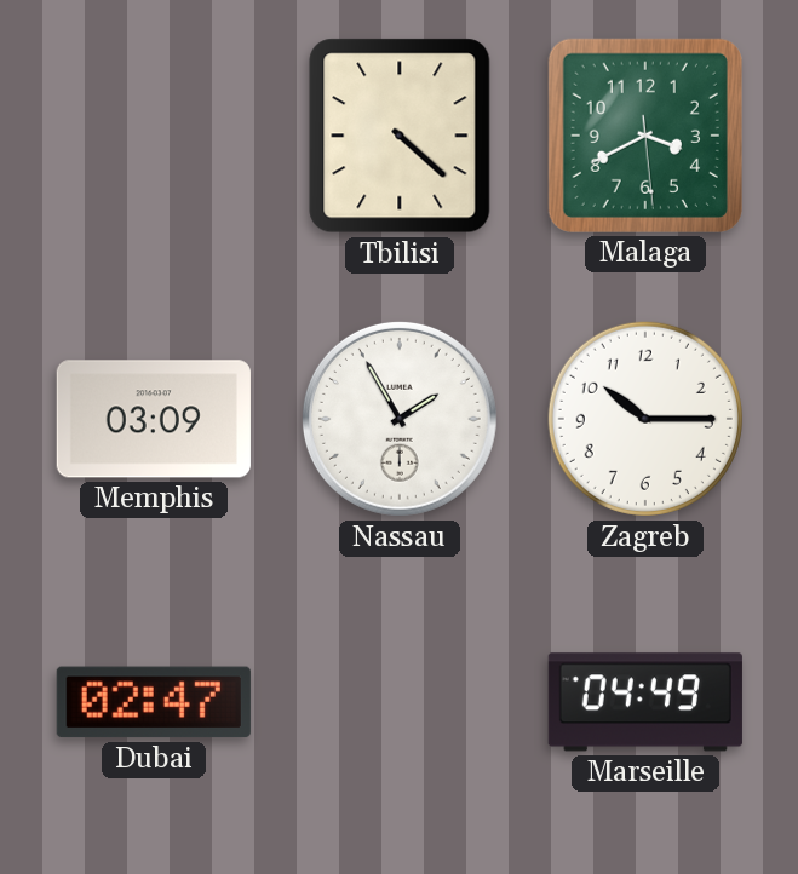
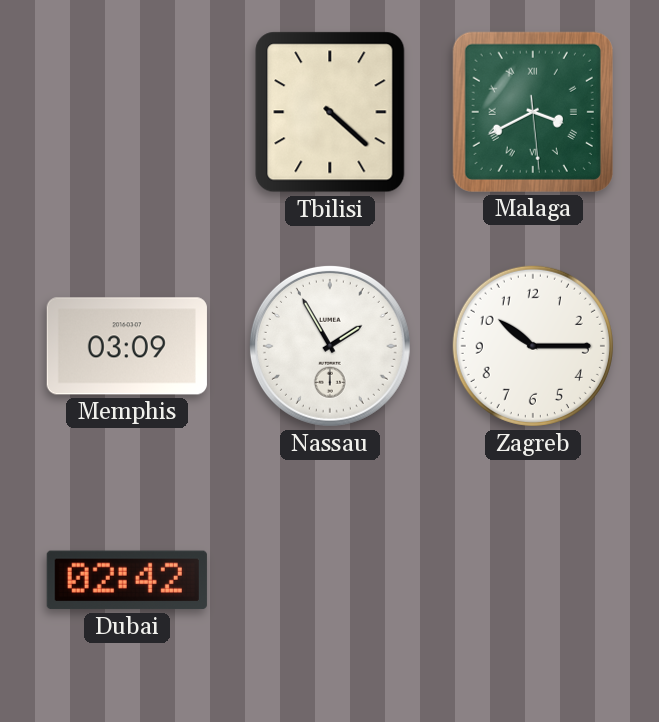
Malaga numerals: Arabic -> Roman
Dubai: 02:47 -> 02:42
Marseille: 04:49 -> none
